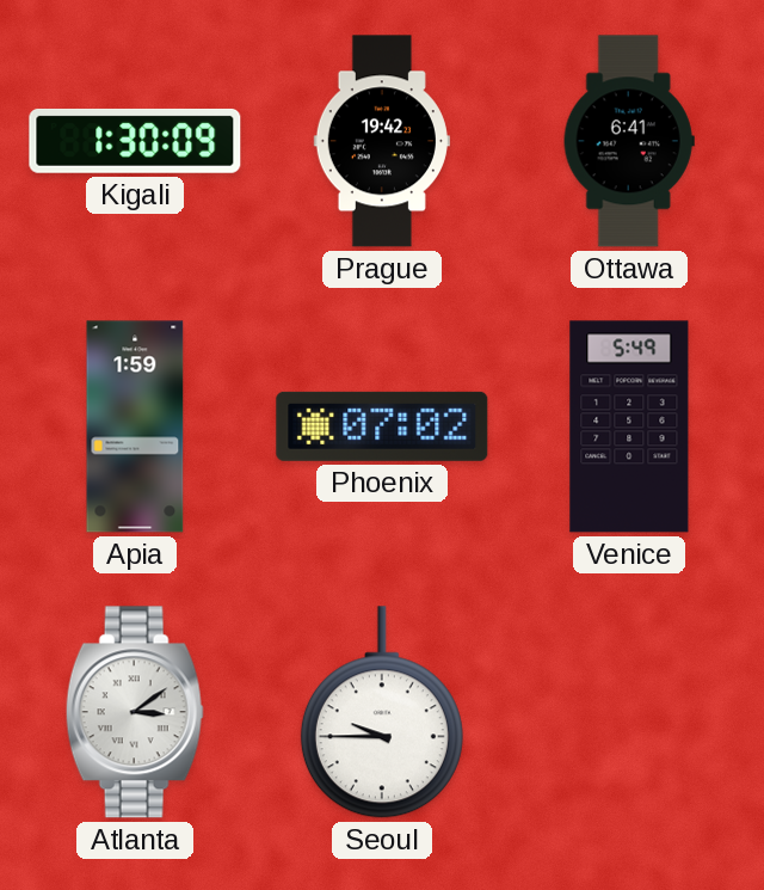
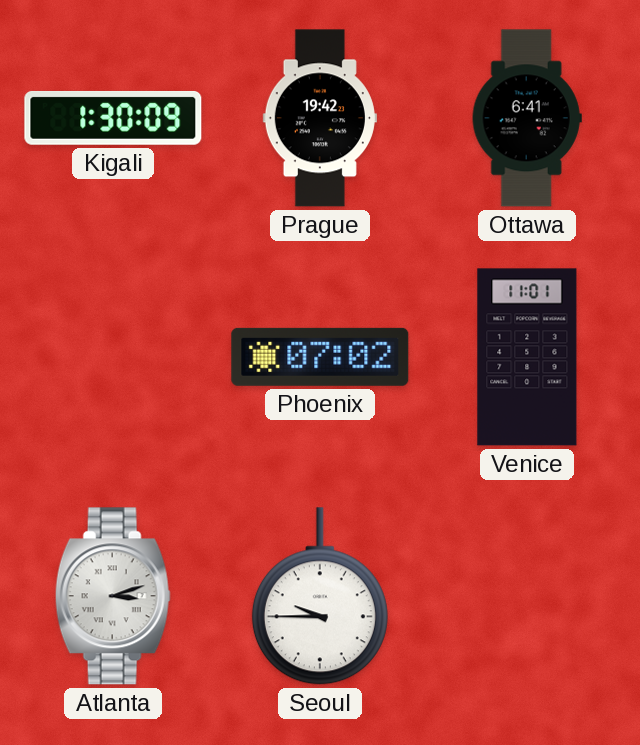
Apia: 1:59 -> none
Venice: 5:49 -> 11:01
Atlanta: 3:09 -> 3:12
